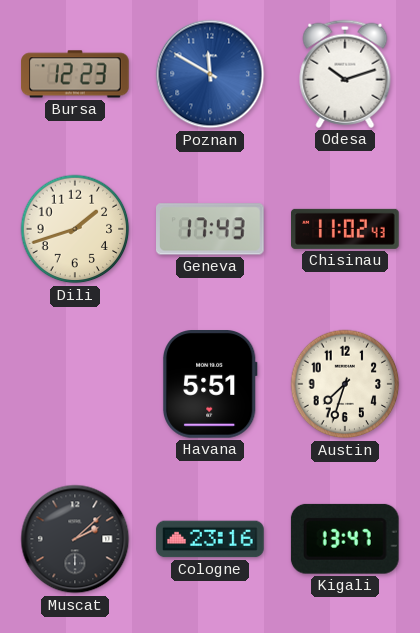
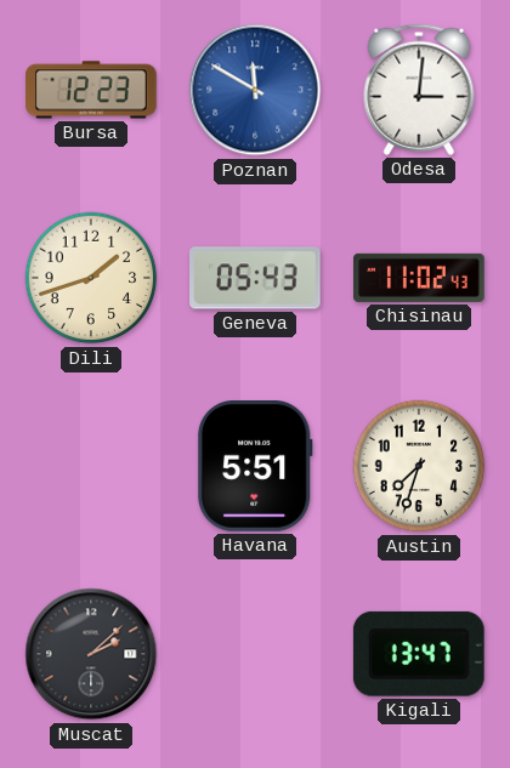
Odesa: 10:12 -> 3:01
Geneva: 17:43 -> 05:43
Cologne: 23:16 -> none
